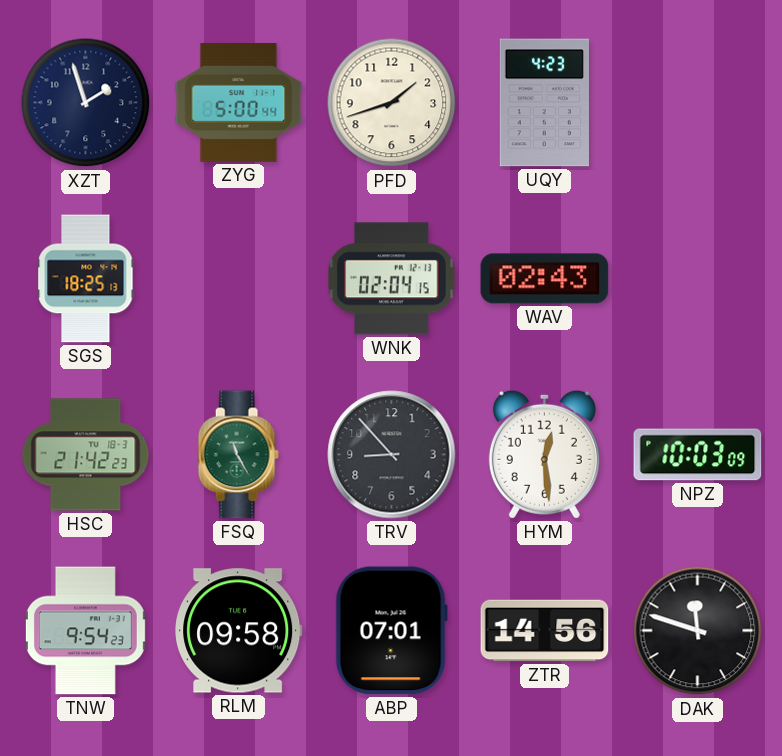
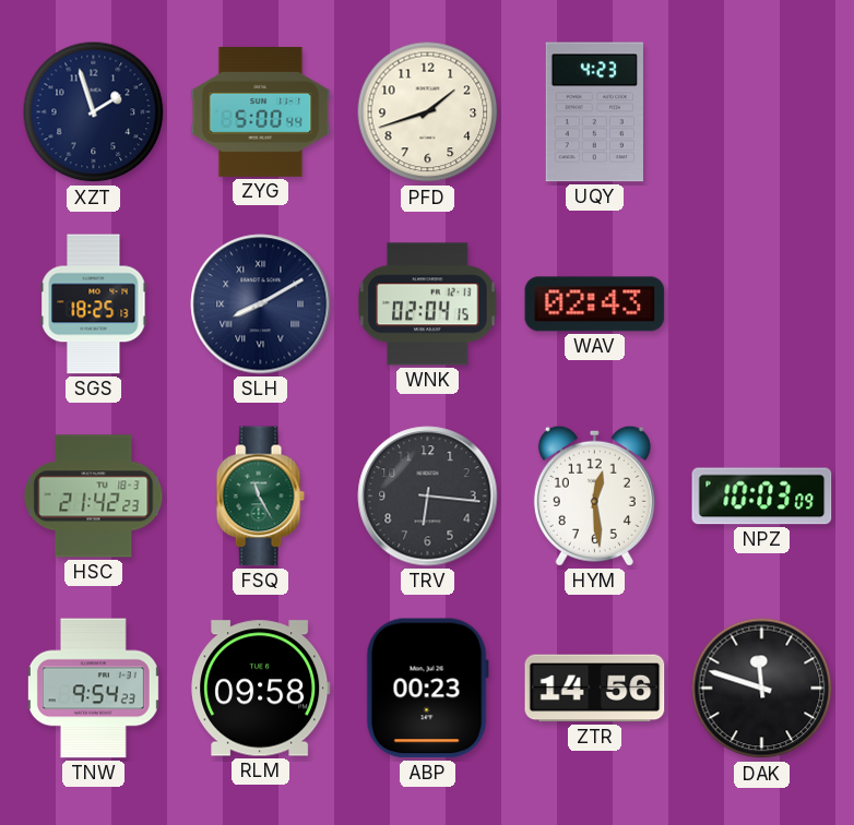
SLH: none -> 8:10
TRV: 8:53 -> 6:16
ABP: 07:01 -> 00:23
